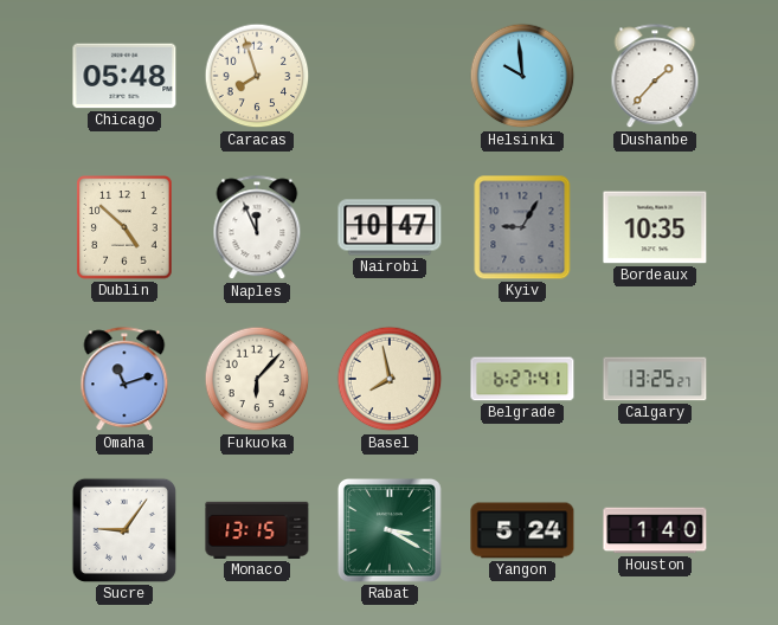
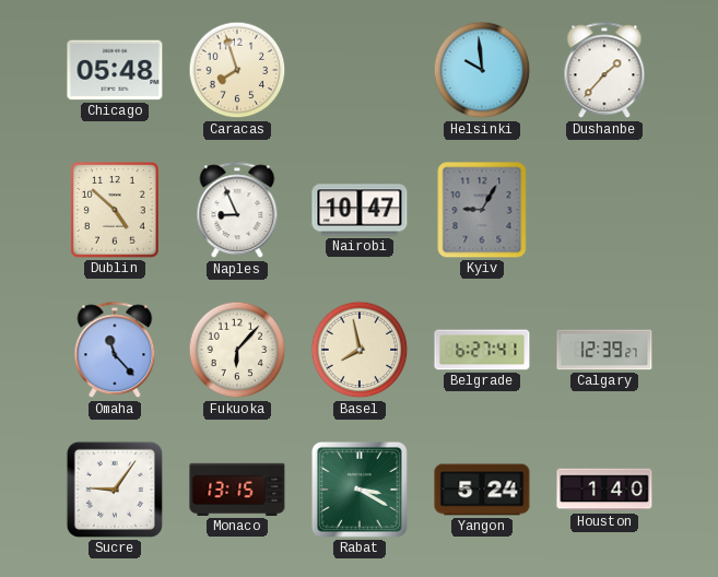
Naples: 11:56 -> 8:56
Bordeaux: 10:35 -> none
Omaha: 11:12 -> 11:23
Calgary: 13:25 -> 12:39
